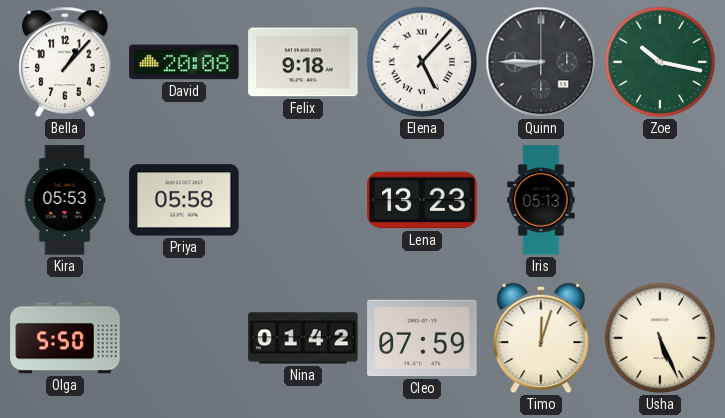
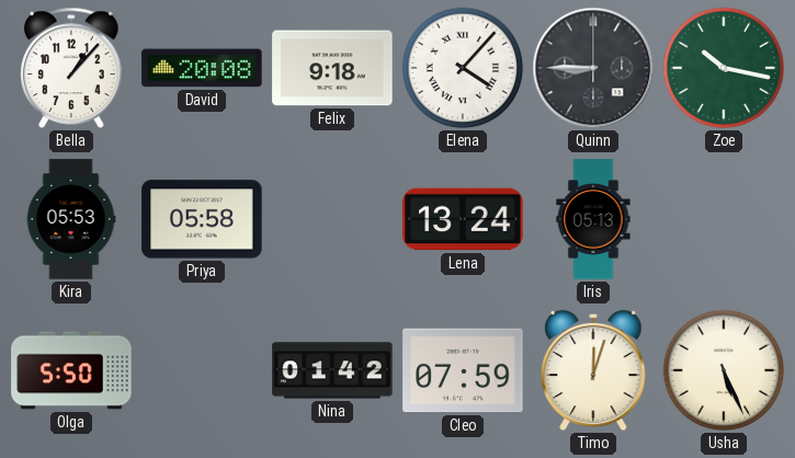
Elena: 5:07 -> 4:07
Lena: 13:23 -> 13:24
